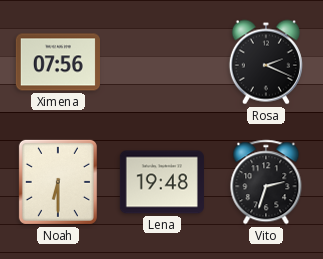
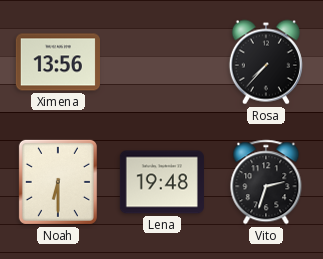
Ximena: 07:56 -> 13:56
Rosa: 2:19 -> 7:37
